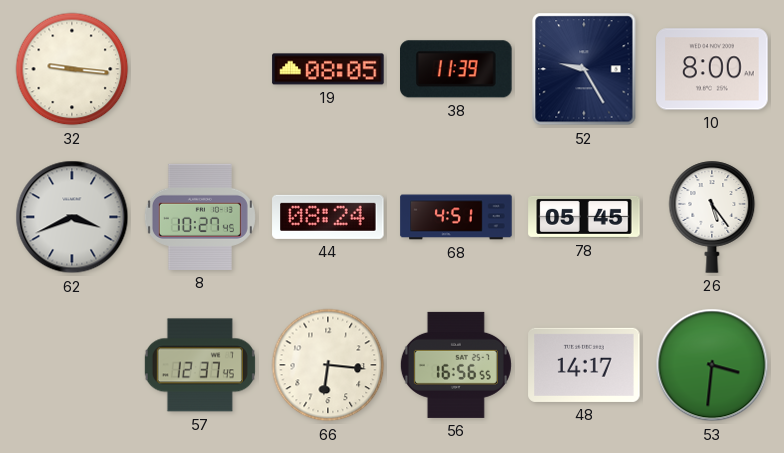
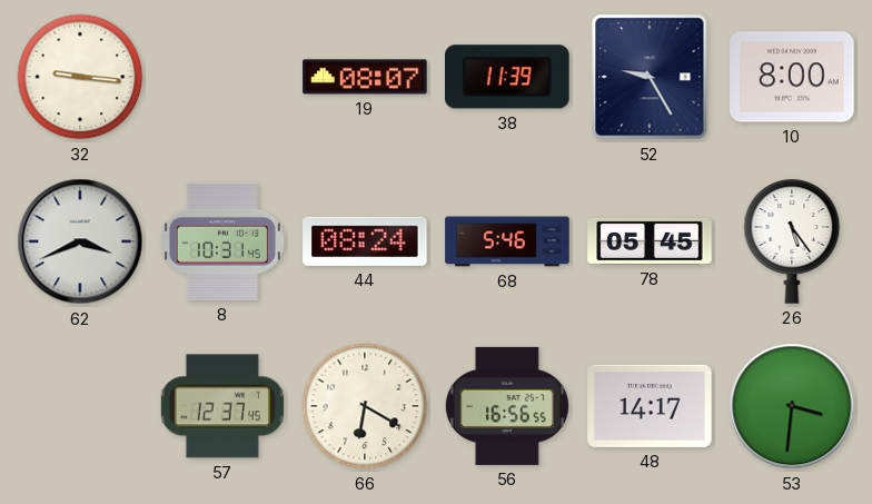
19: 08:05 -> 08:07
8: 10:27 -> 10:31
68: 4:51 -> 5:46
66: 6:16 -> 6:20
